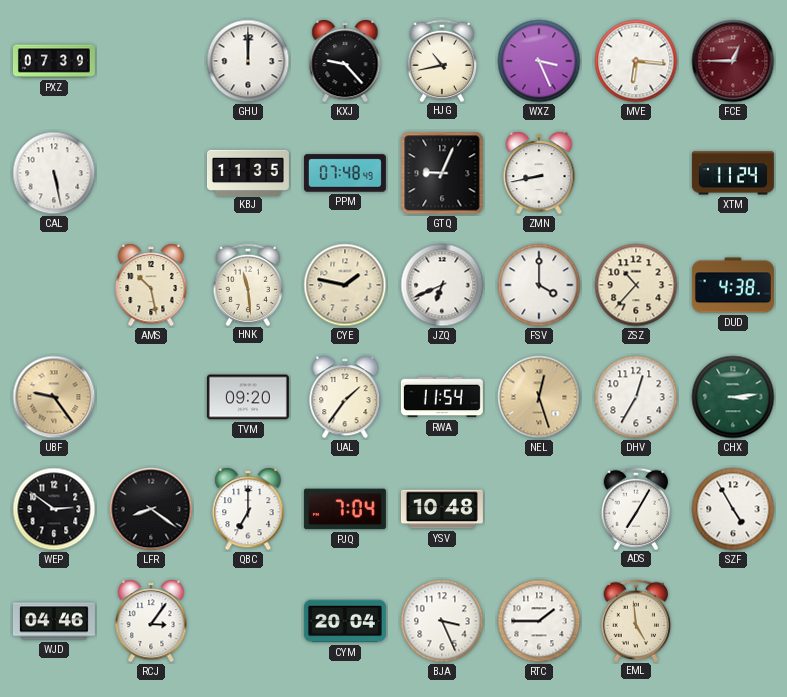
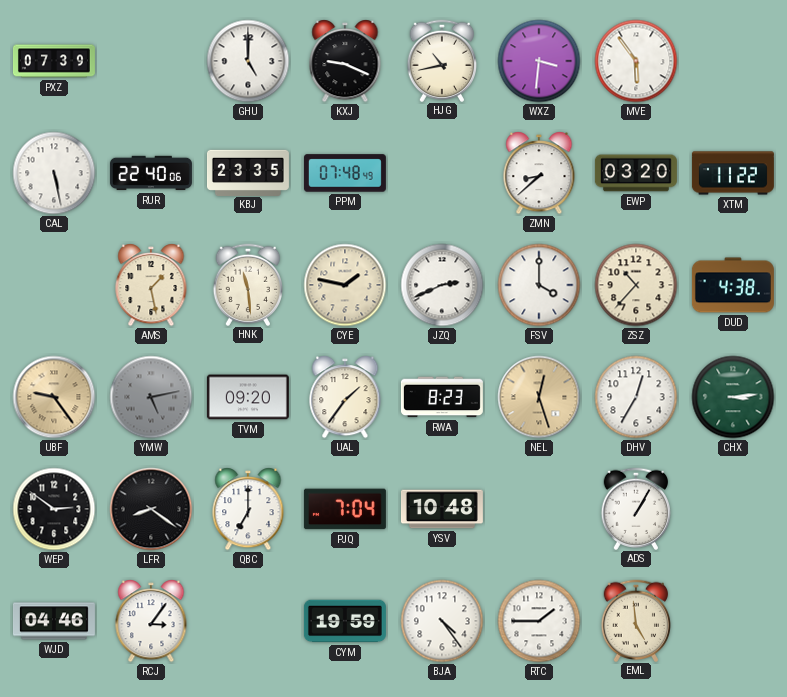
GHU: 12:00 -> 5:00
KXJ: 9:23 -> 9:19
WXZ: 3:26 -> 3:31
MVE: 6:16 -> 5:54
FCE: 12:45 -> none
RUR: none -> 22:40
KBJ: 11:35 -> 23:35
GTQ: 9:04 -> none
ZMN: 8:43 -> 8:38
EWP: none -> 03:20
XTM: 11:24 -> 11:22
AMS: 10:28 -> 1:28
JZQ: 6:41 -> 2:41
YMW: none -> 5:13
RWA: 11:54 -> 8:23
ADS: 7:05 -> 1:05
SZF: 4:55 -> none
CYM: 20:04 -> 19:59
BJA: 3:26 -> 4:24
